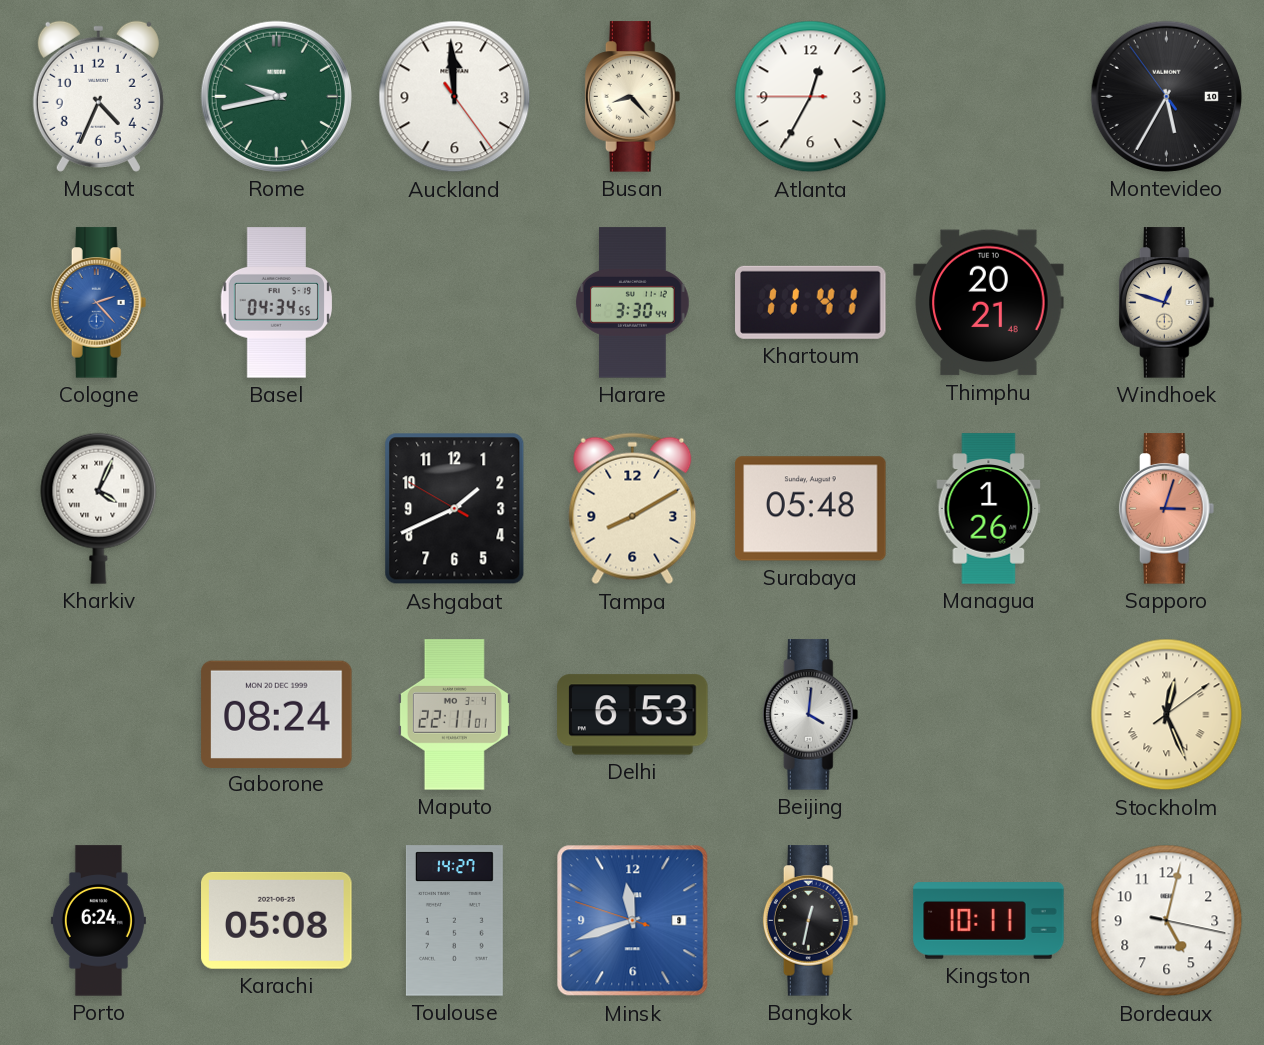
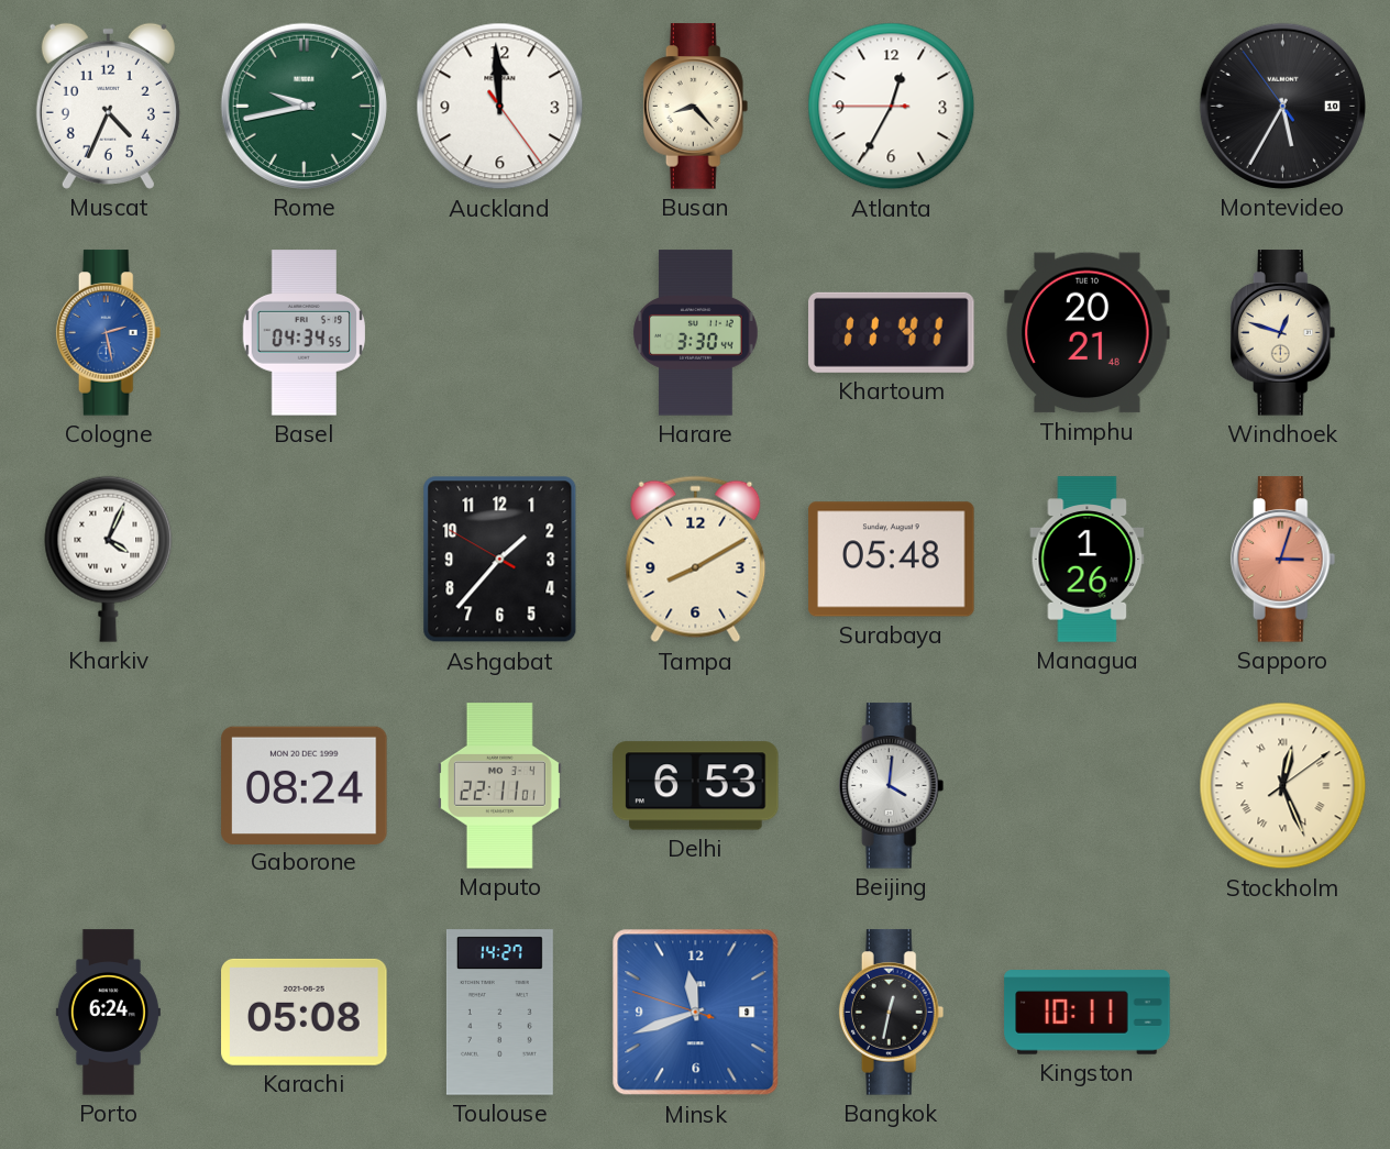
Cologne: 2:23 -> 2:28
Ashgabat: 1:40 -> 1:36
Bordeaux: 5:02 -> none
